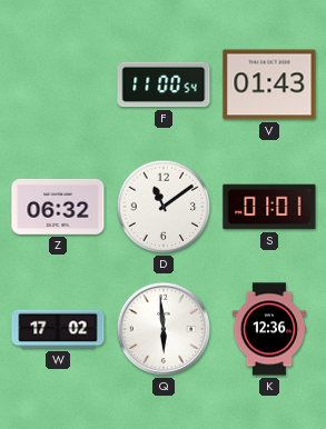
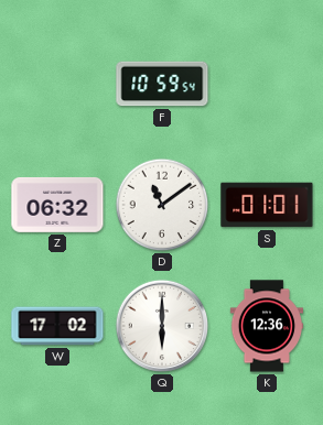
F: 11:00 -> 10:59
V: 01:43 -> none
Q: 5:59 -> 6:00
